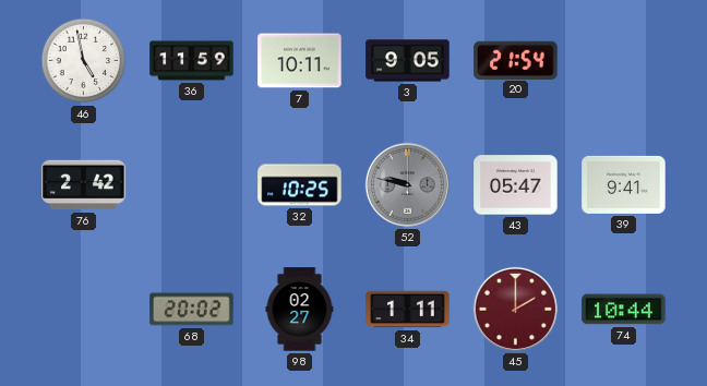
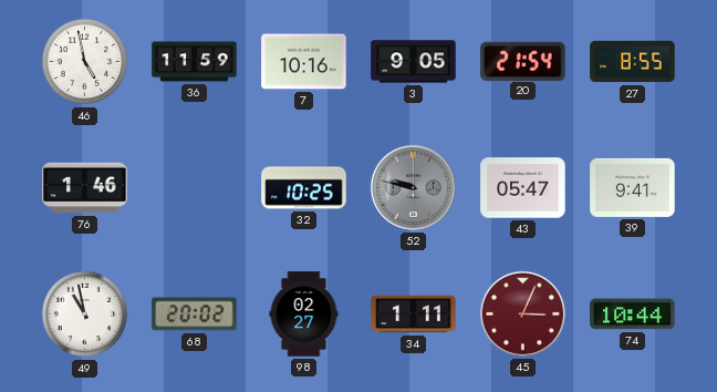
7: 10:11 -> 10:16
27: none -> 8:55
76: 2:42 -> 1:46
49: none -> 10:58
45: 2:00 -> 3:04
